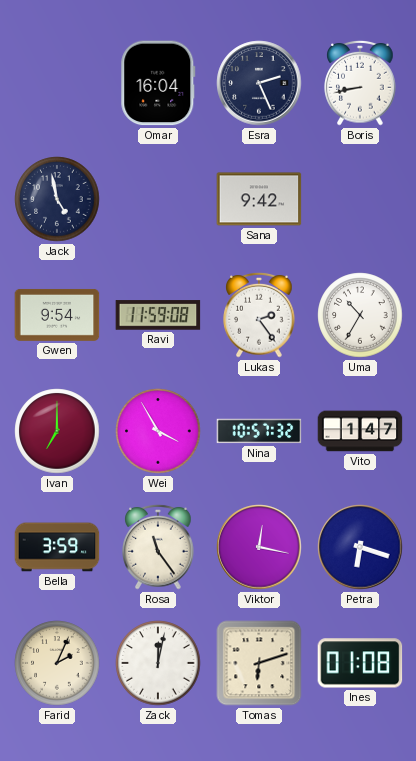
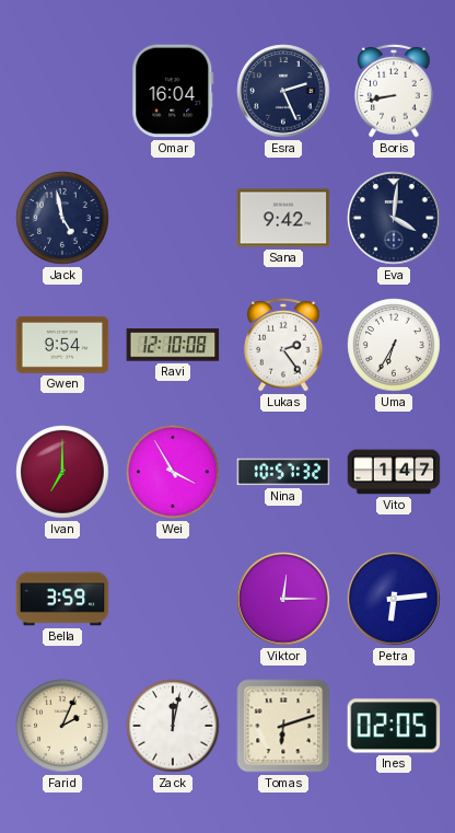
Eva: none -> 4:01
Ravi: 11:59 -> 12:10
Uma: 10:35 -> 6:35
Rosa: 11:24 -> none
Viktor: 12:17 -> 12:15
Petra: 6:18 -> 6:14
Ines: 01:08 -> 02:05
